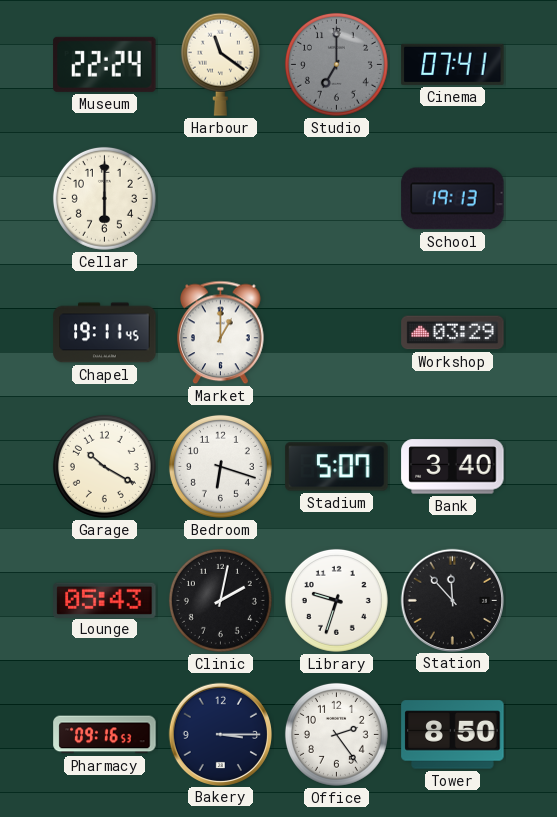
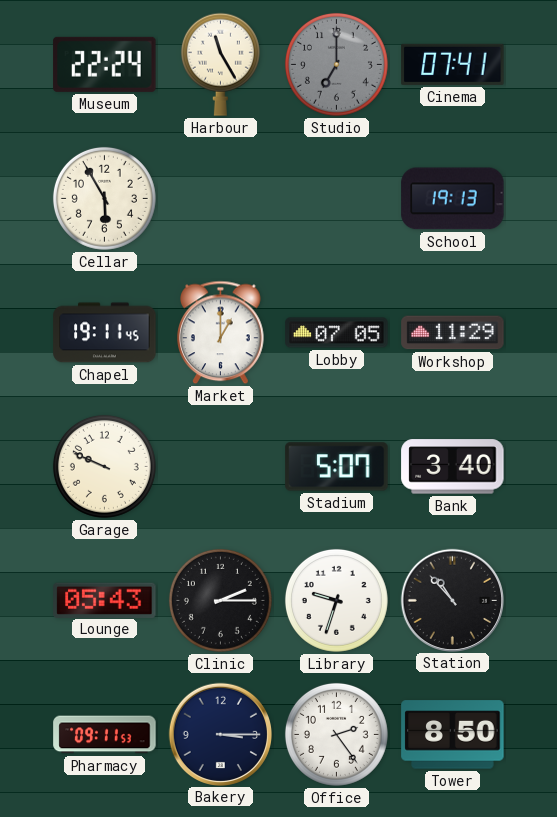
Harbour: 11:21 -> 11:25
Cellar: 6:00 -> 5:55
Lobby: none -> 07:05
Workshop: 03:29 -> 11:29
Garage: 10:20 -> 9:49
Bedroom: 6:18 -> none
Clinic: 2:02 -> 2:15
Station: 11:53 -> 10:53
Pharmacy: 09:16 -> 09:11
